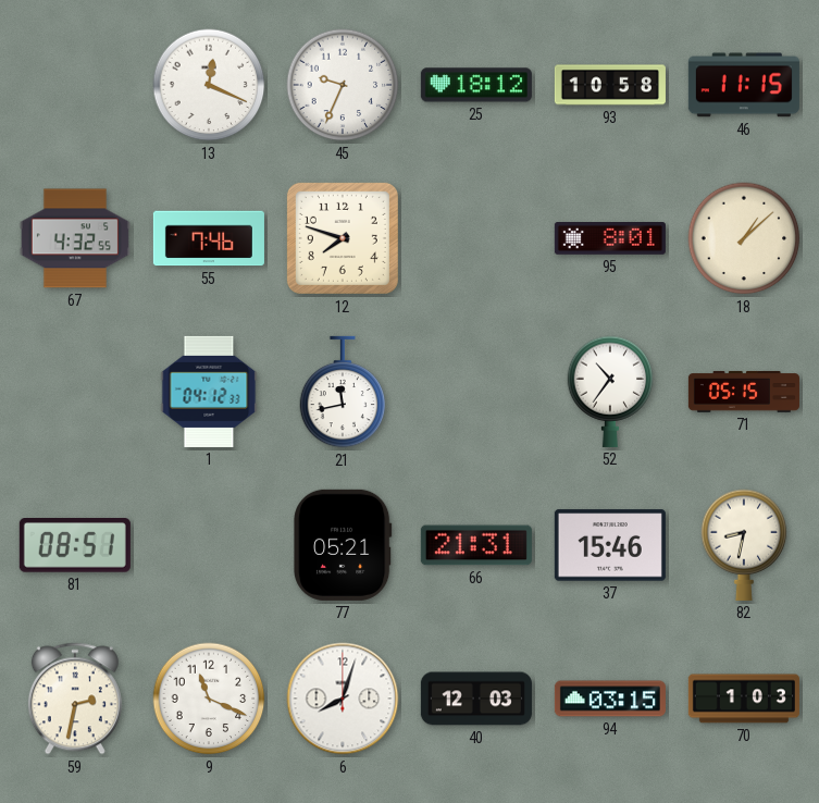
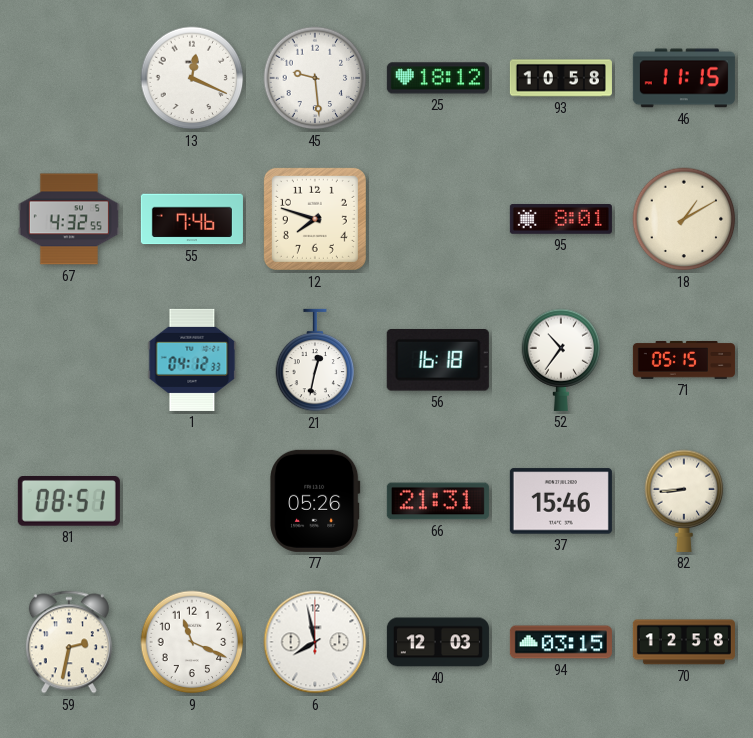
45: 9:34 -> 9:29
18: 1:08 -> 1:10
21: 11:43 -> 12:32
56: none -> 16:18
77: 05:21 -> 05:26
82: 8:32 -> 8:44
6: 8:03 -> 7:58
70: 1:03 -> 12:58
